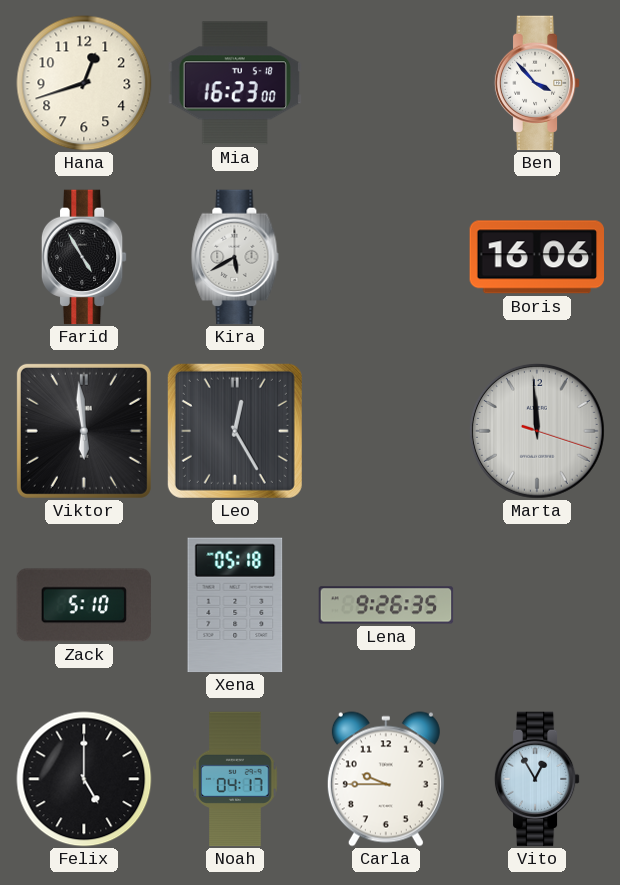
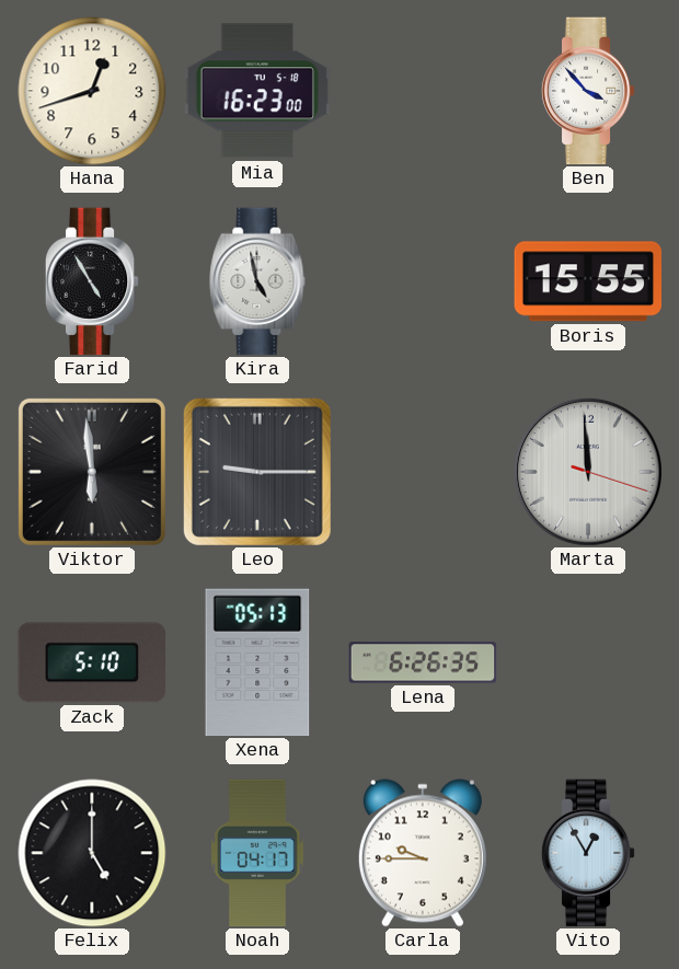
Kira: 5:40 -> 4:58
Boris: 16:06 -> 15:55
Leo: 12:25 -> 9:15
Xena: 05:18 -> 05:13
Lena: 9:26 -> 6:26
